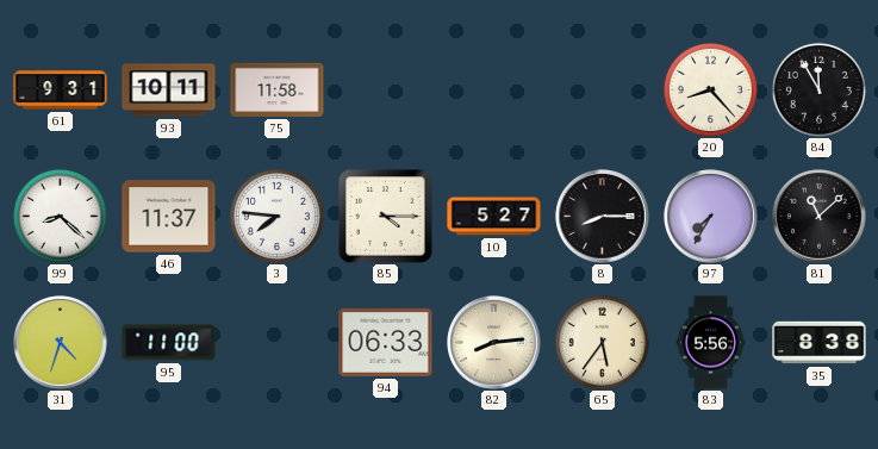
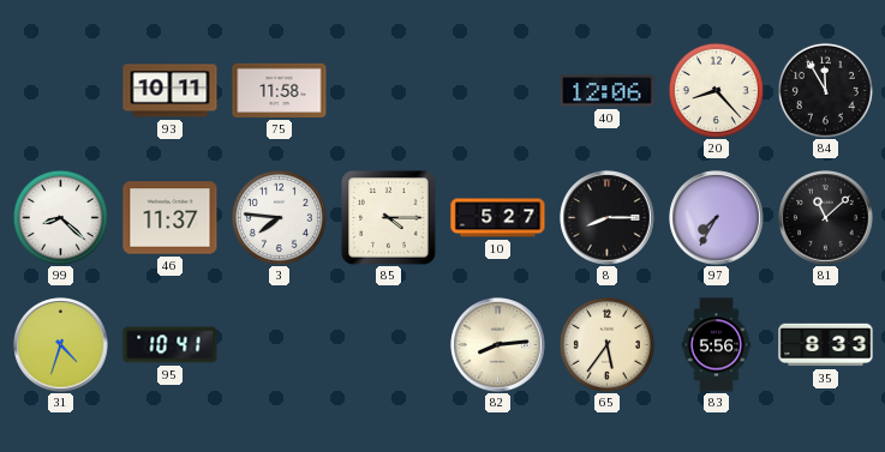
61: 9:31 -> none
40: none -> 12:06
95: 11:00 -> 10:41
94: 06:33 -> none
35: 8:38 -> 8:33
